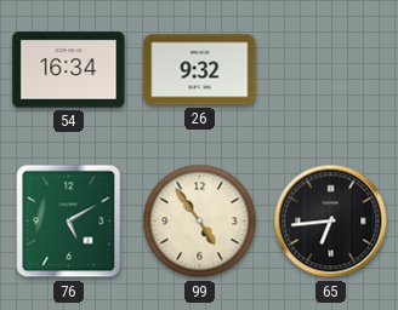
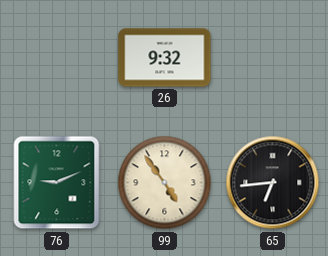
54: 16:34 -> none
76: 5:10 -> 9:11
